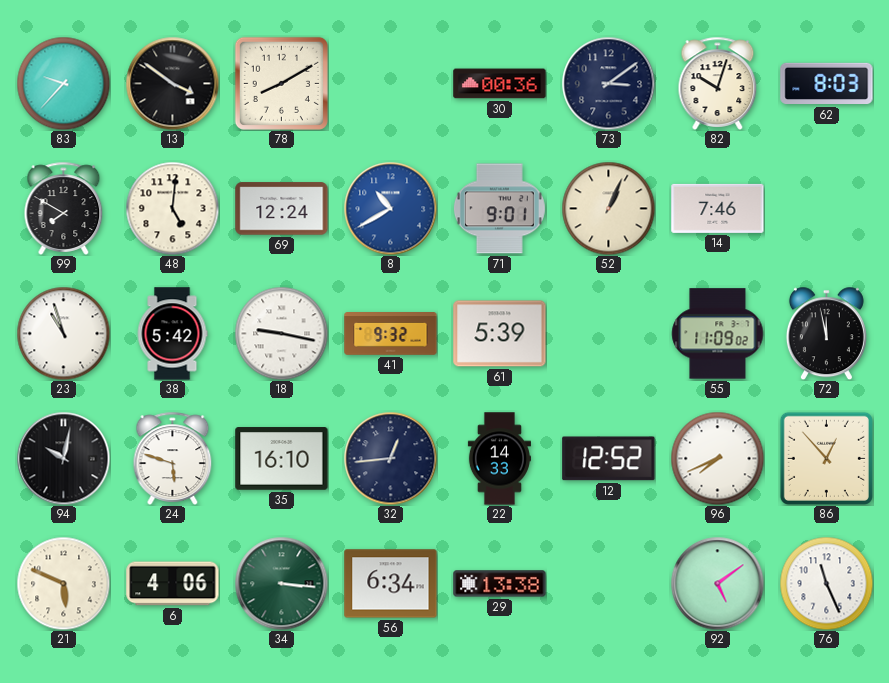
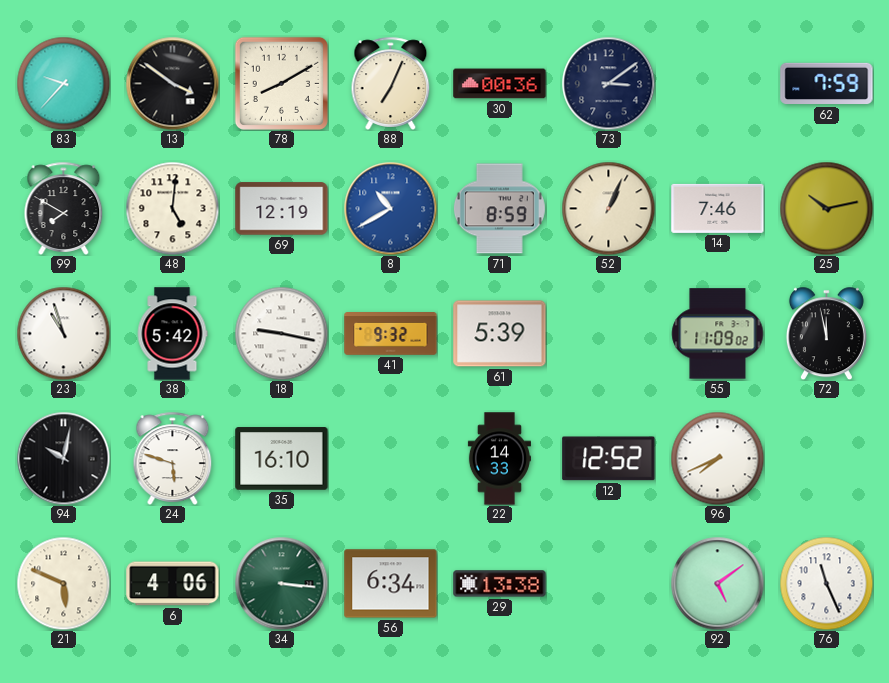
88: none -> 7:04
82: 10:03 -> none
62: 8:03 -> 7:59
69: 12:24 -> 12:19
71: 9:01 -> 8:59
25: none -> 10:13
32: 12:44 -> none
86: 12:53 -> none
